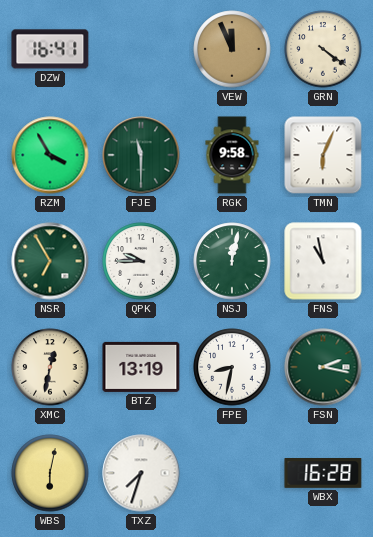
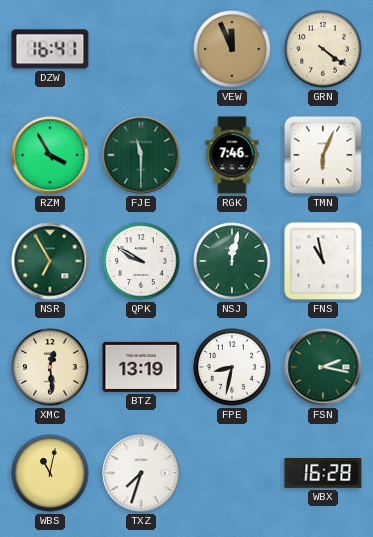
RGK: 9:58 -> 7:46
QPK: 9:45 -> 9:50
XMC: 12:32 -> 12:29
WBS: 6:02 -> 11:02
